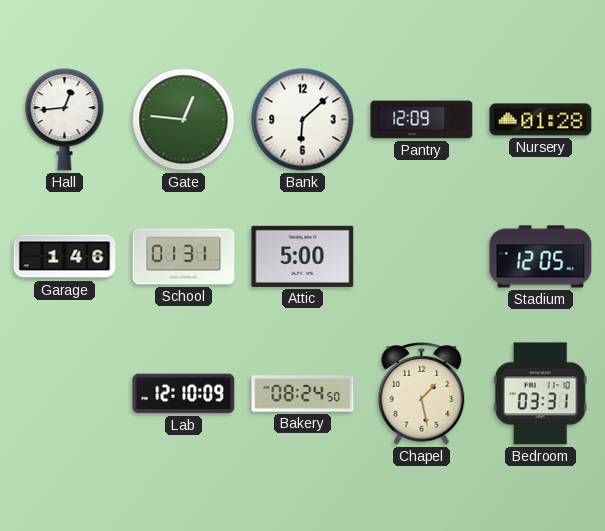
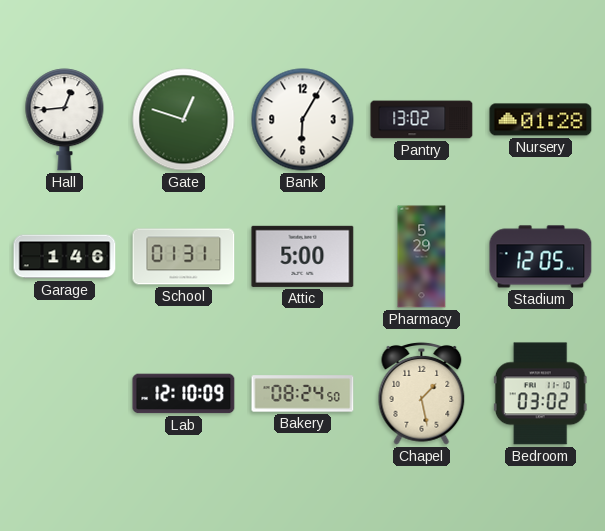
Gate: 12:46 -> 12:48
Bank: 6:08 -> 6:05
Pantry: 12:09 -> 13:02
Pharmacy: none -> 5:29
Bedroom: 03:31 -> 03:02
